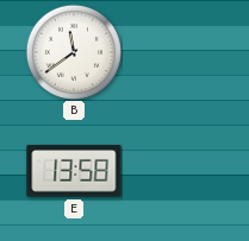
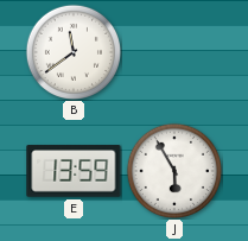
E: 13:58 -> 13:59
J: none -> 5:55
